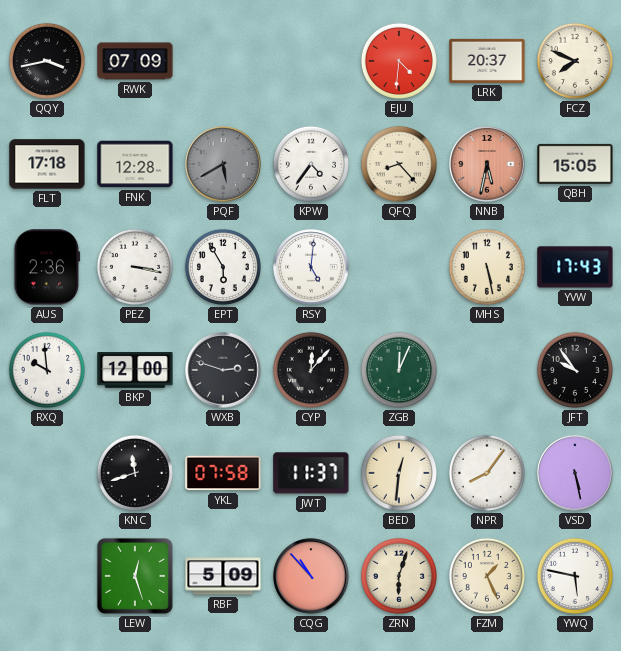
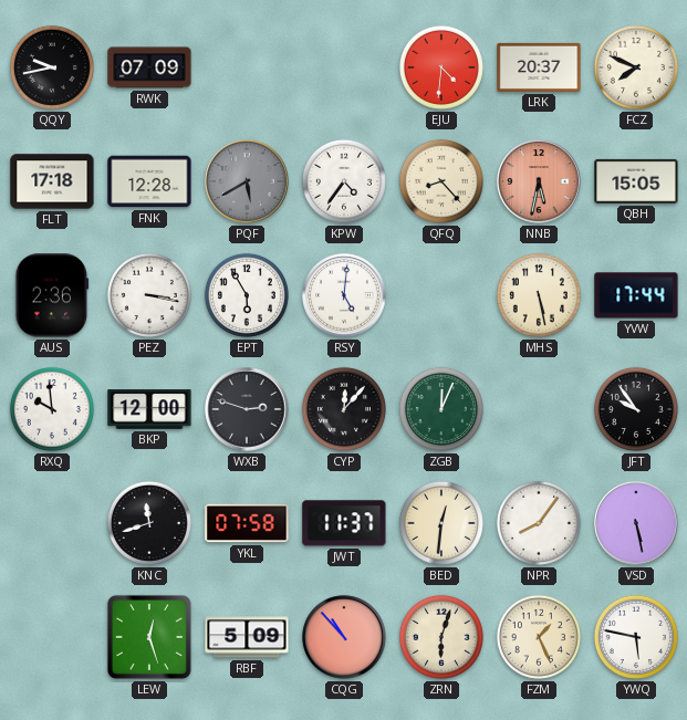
QQY: 3:43 -> 9:43
YVW: 17:43 -> 17:44
